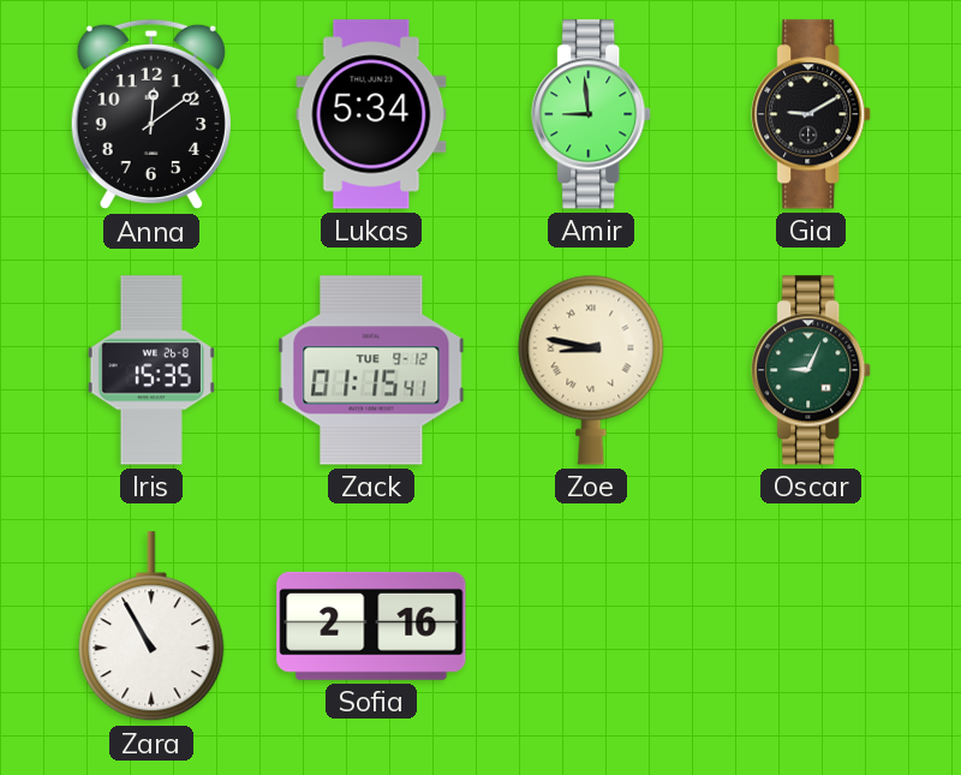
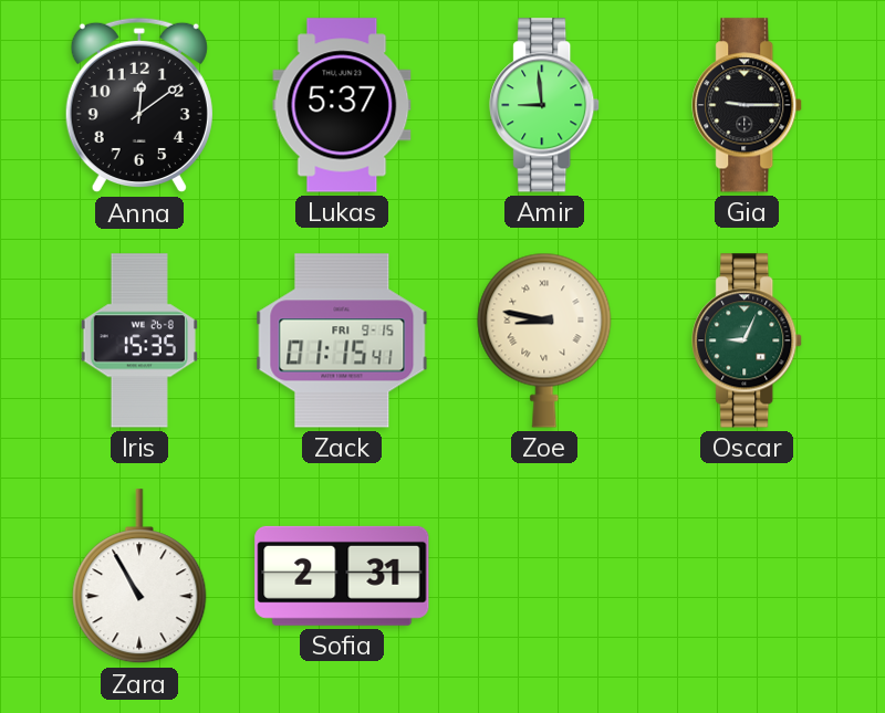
Lukas: 5:34 -> 5:37
Gia: 9:10 -> 9:15
Zack date: TUE 9-12 -> FRI 9-15
Sofia: 2:16 -> 2:31
